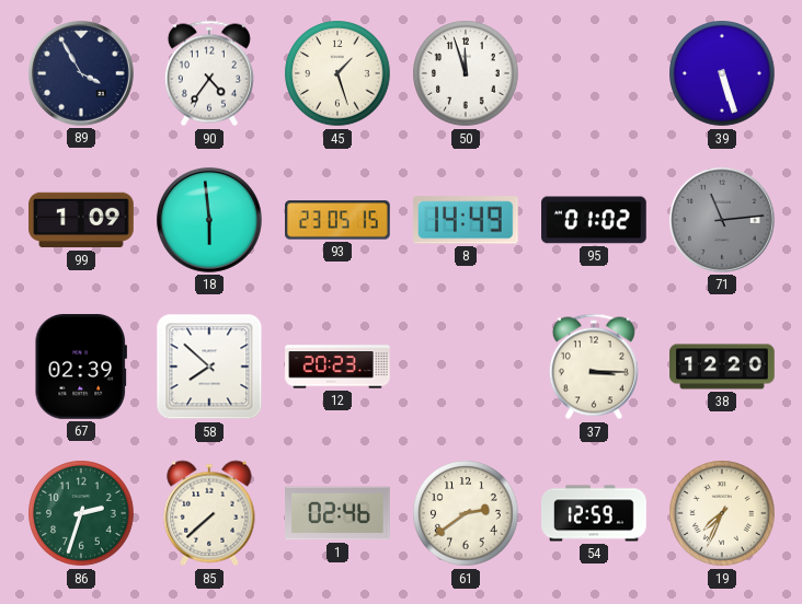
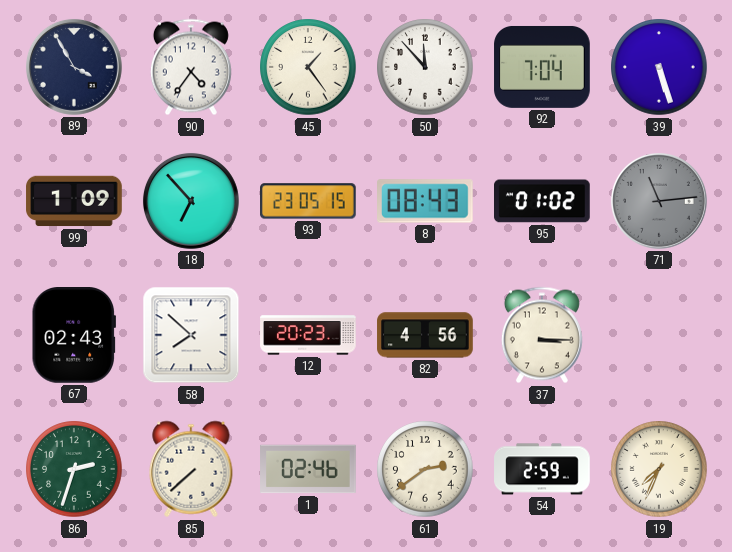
45: 1:27 -> 1:24
50: 11:57 -> 11:53
92: none -> 7:04
18: 5:59 -> 6:53
8: 14:49 -> 08:43
67: 02:39 -> 02:43
82: none -> 4:56
38: 12:20 -> none
54: 12:59 -> 2:59
